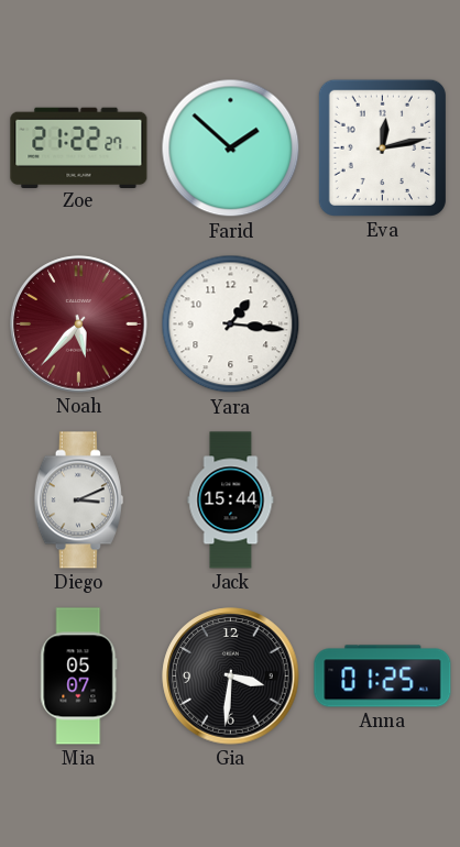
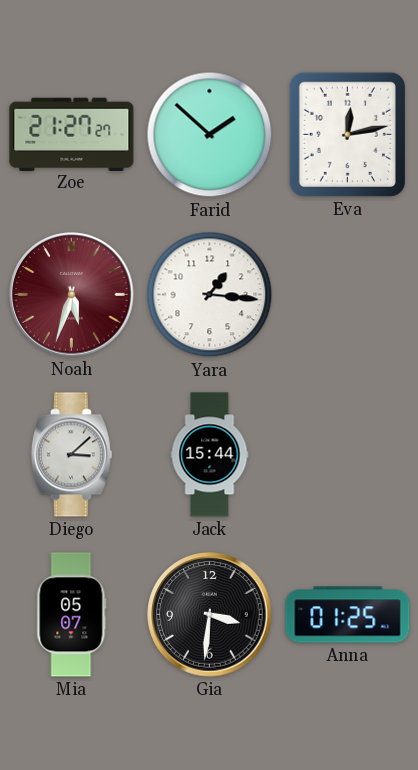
Zoe: 21:22 -> 21:27
Noah: 5:37 -> 5:33
Diego: 3:11 -> 3:08
